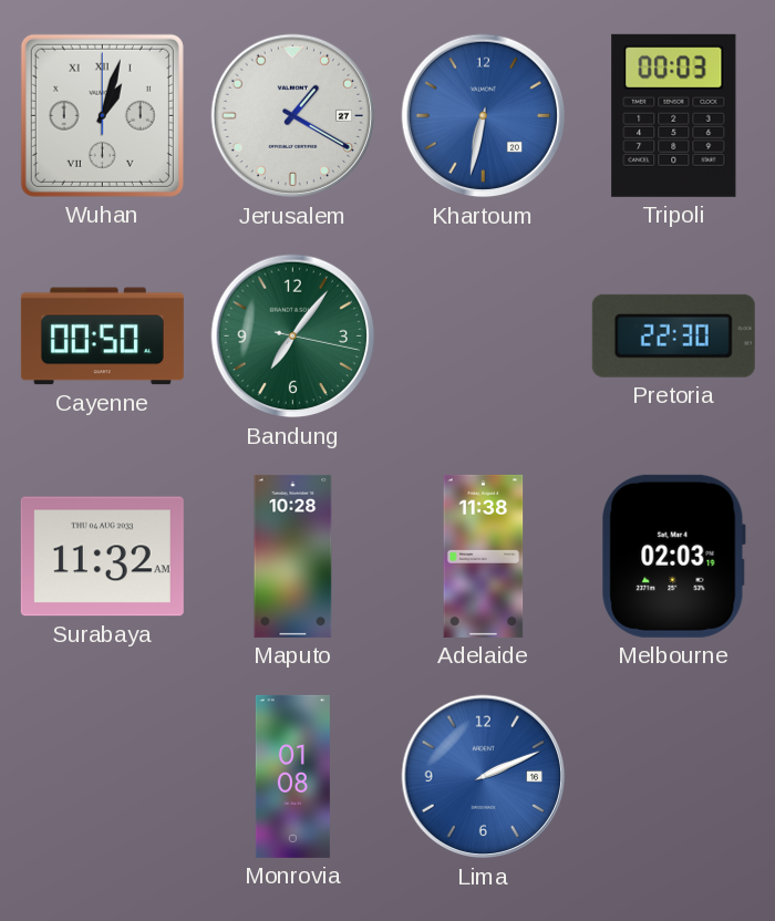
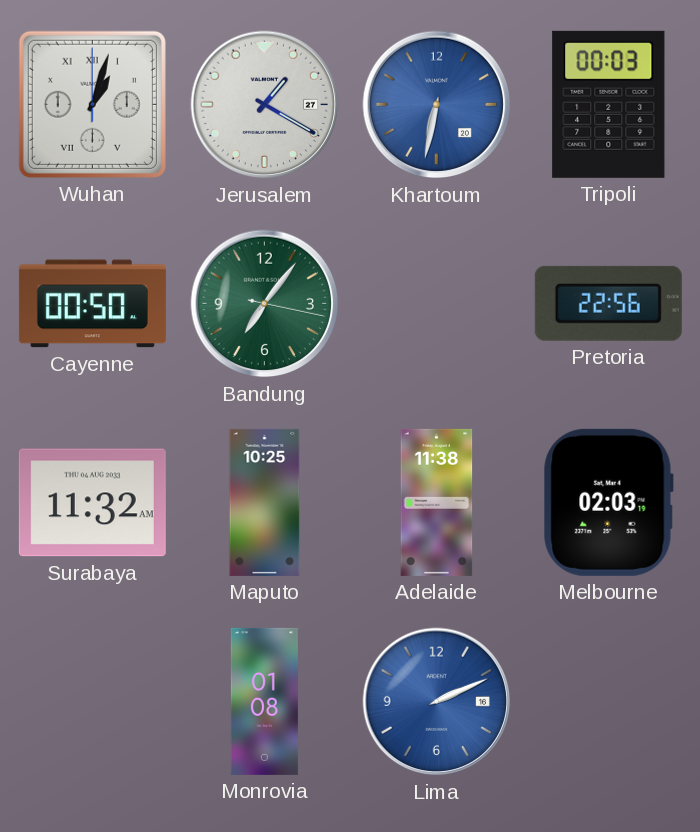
Pretoria: 22:30 -> 22:56
Maputo: 10:28 -> 10:25
